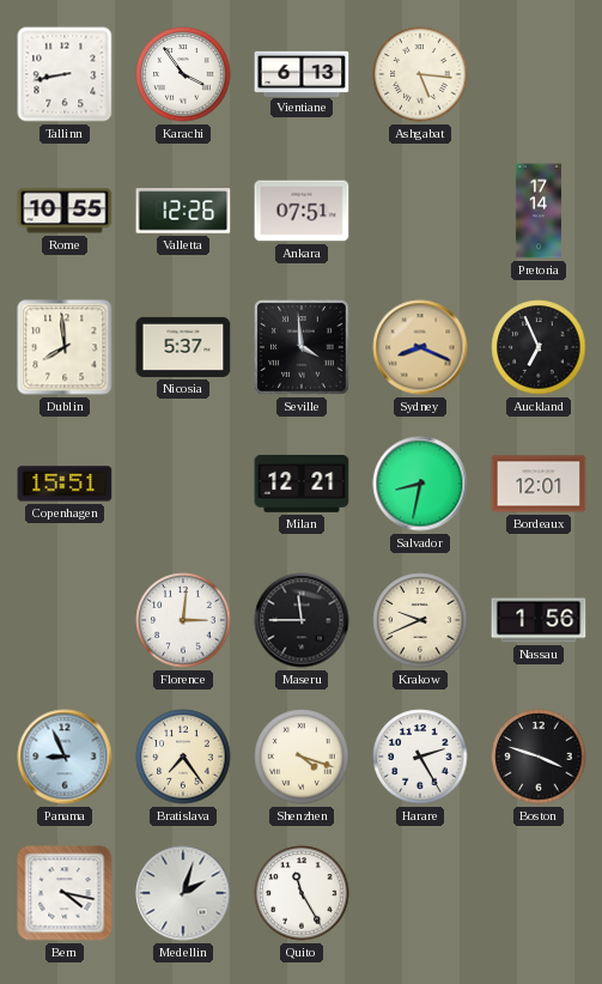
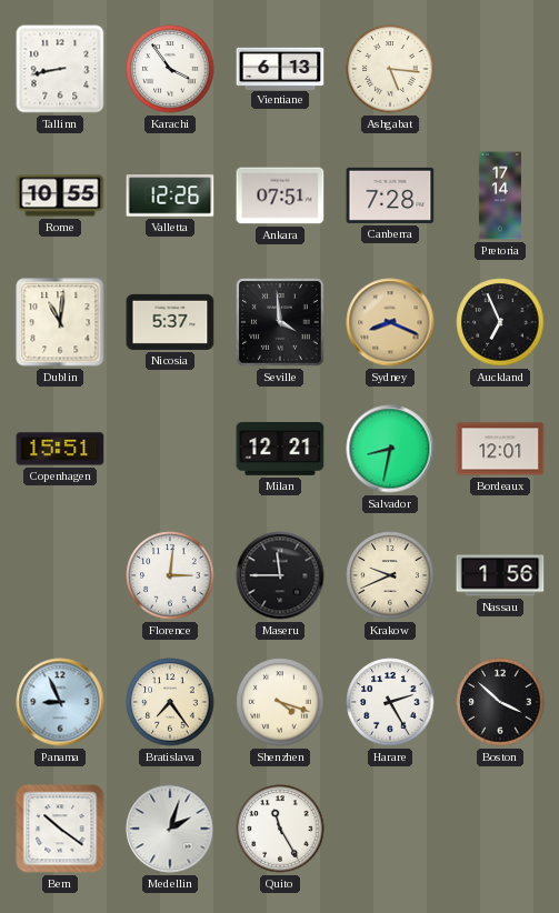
Canberra: none -> 7:28
Dublin: 7:59 -> 11:01
Boston: 3:48 -> 3:52
Bern: 4:17 -> 10:21
